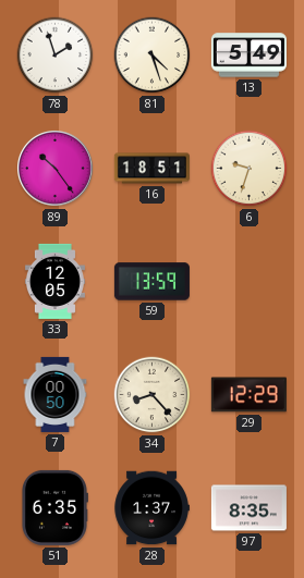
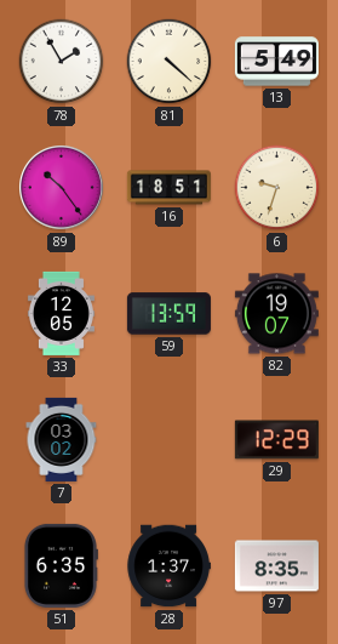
78: 1:57 -> 1:55
81: 4:27 -> 4:22
82: none -> 19:07
7: 00:50 -> 03:02
34: 8:23 -> none
